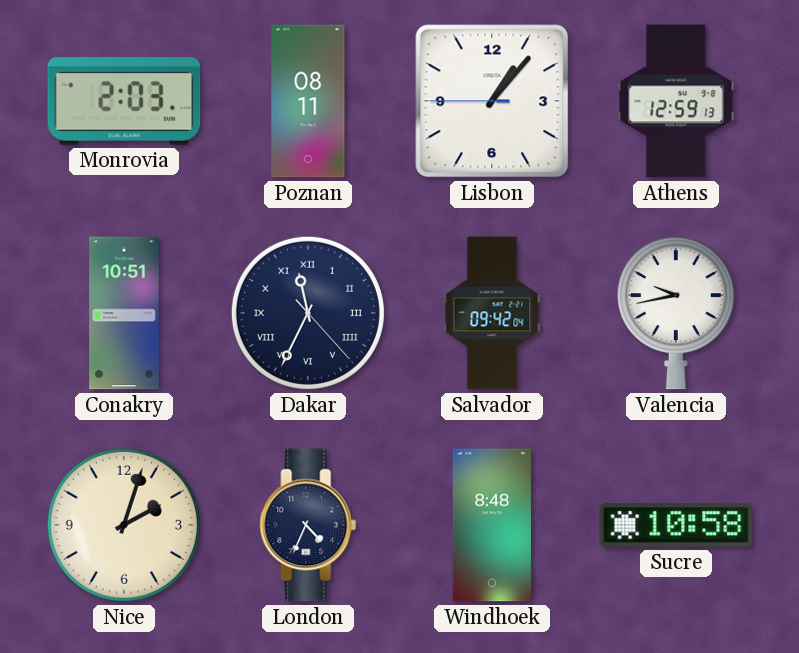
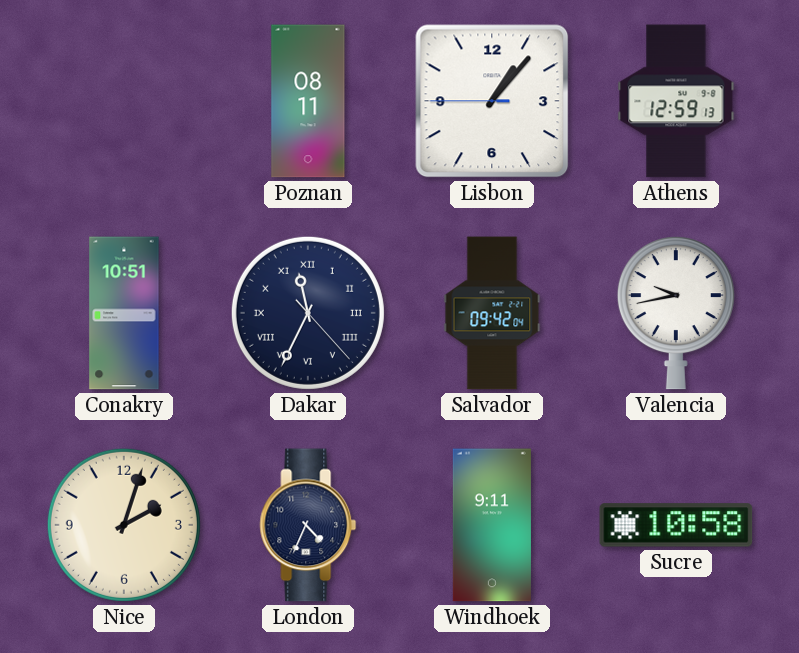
Monrovia: 2:03 -> none
Windhoek: 8:48 -> 9:11
